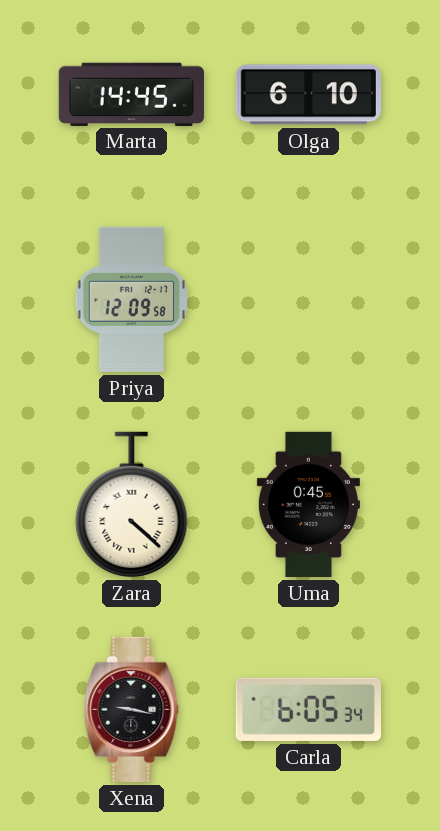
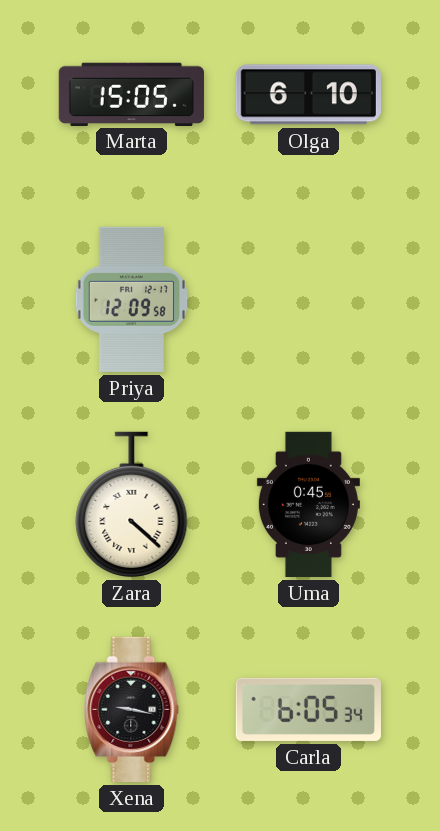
Marta: 14:45 -> 15:05
